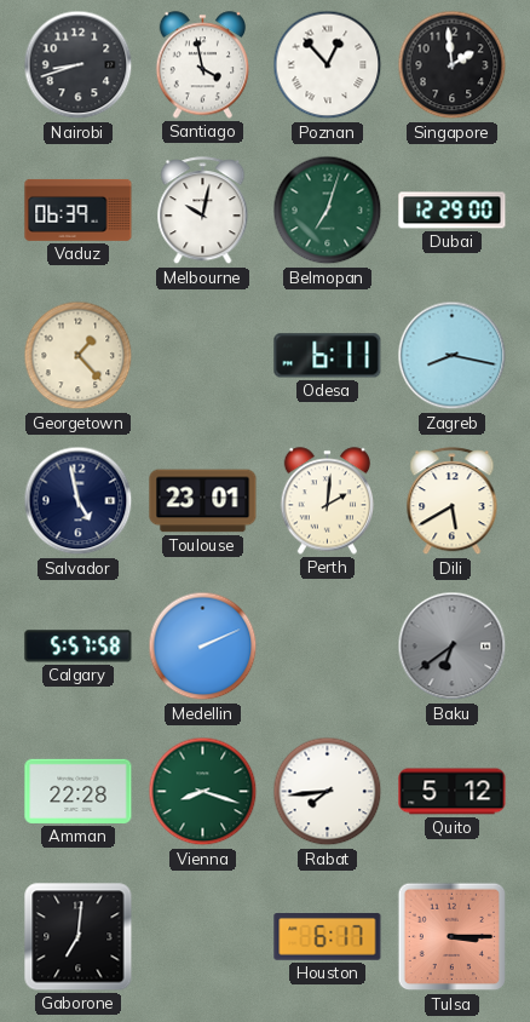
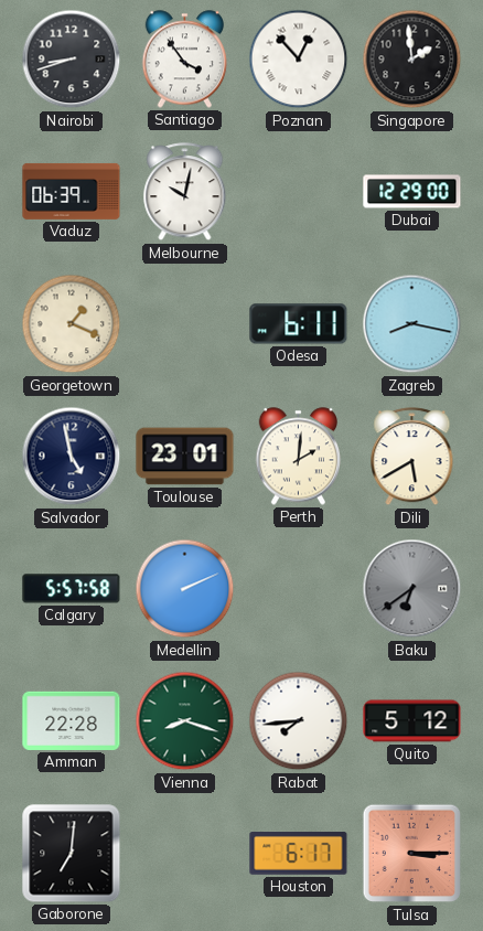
Santiago: 3:58 -> 3:54
Belmopan: 7:03 -> none
Georgetown: 1:23 -> 1:19
